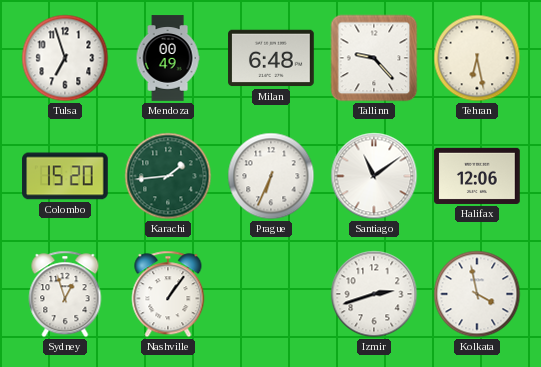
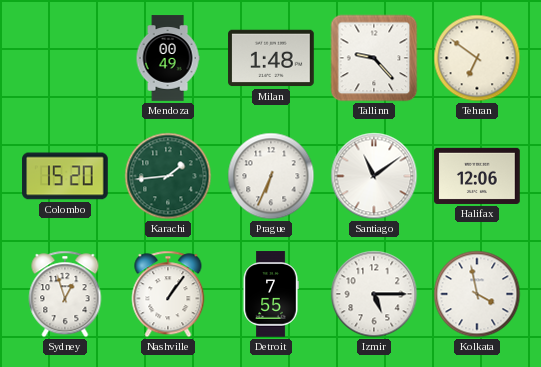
Tulsa: 6:57 -> none
Milan: 6:48 -> 1:48
Tehran: 6:28 -> 6:51
Detroit: none -> 7:55
Izmir: 2:42 -> 5:15
